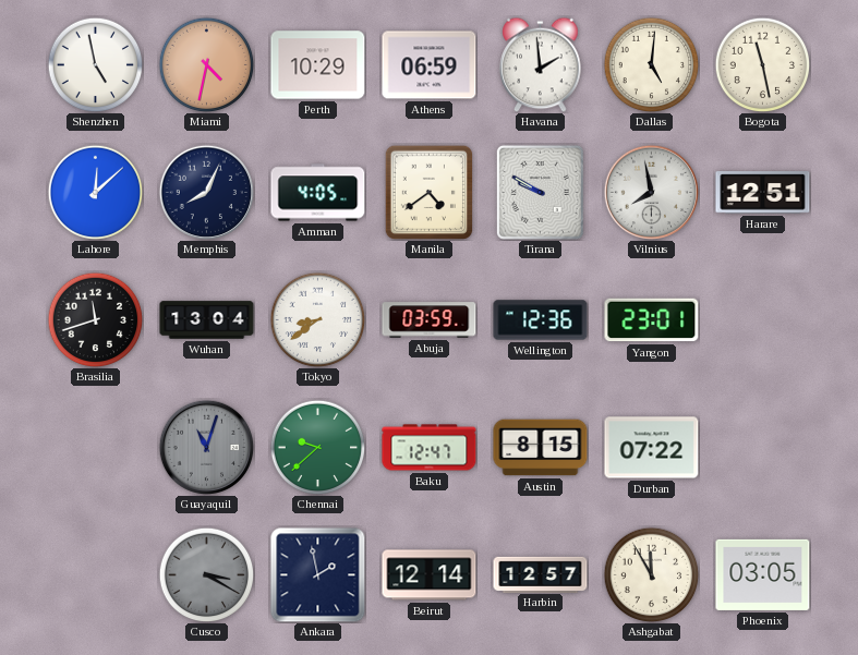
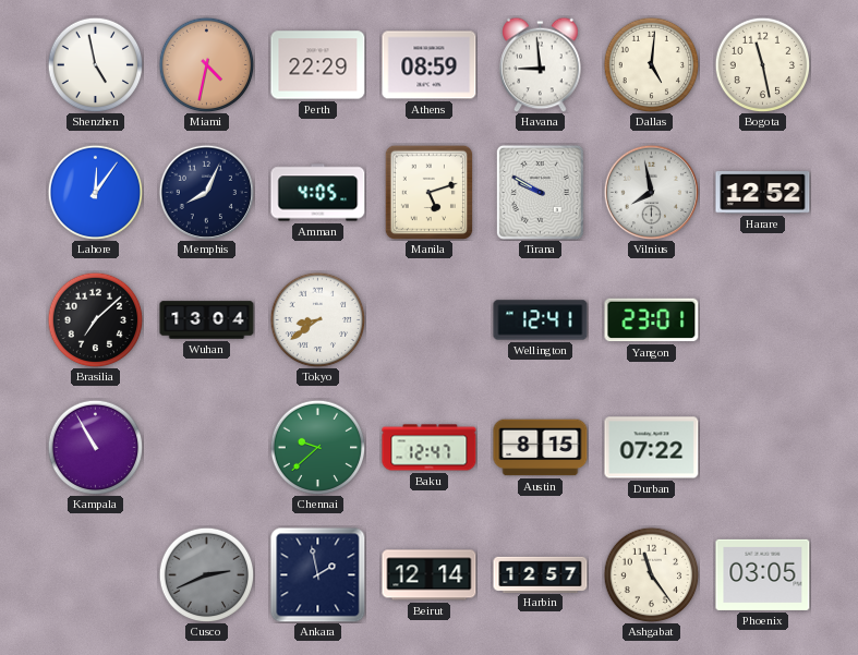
Perth: 10:29 -> 22:29
Athens: 06:59 -> 08:59
Havana: 1:59 -> 8:59
Lahore: 12:08 -> 12:06
Manila: 4:39 -> 5:12
Harare: 12:51 -> 12:52
Brasilia: 11:42 -> 7:08
Abuja: 03:59 -> none
Wellington: 12:36 -> 12:41
Kampala: none -> 10:55
Guayaquil: 11:03 -> none
Cusco: 3:20 -> 2:41
Ashgabat: 11:55 -> 11:24
